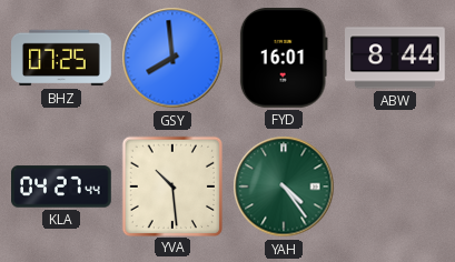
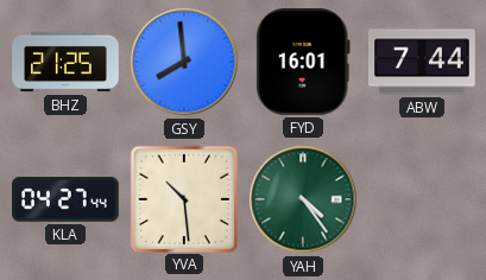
BHZ: 07:25 -> 21:25
ABW: 8:44 -> 7:44
